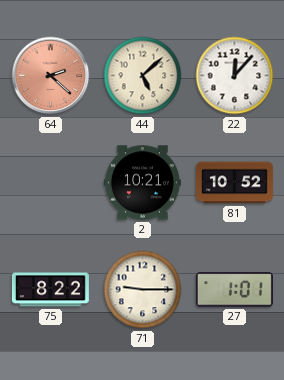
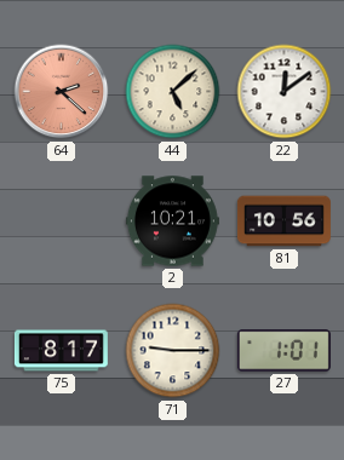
22: 12:07 -> 12:09
81: 10:52 -> 10:56
75: 8:22 -> 8:17
